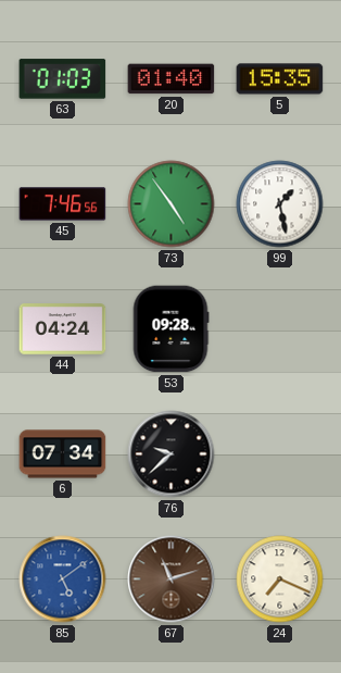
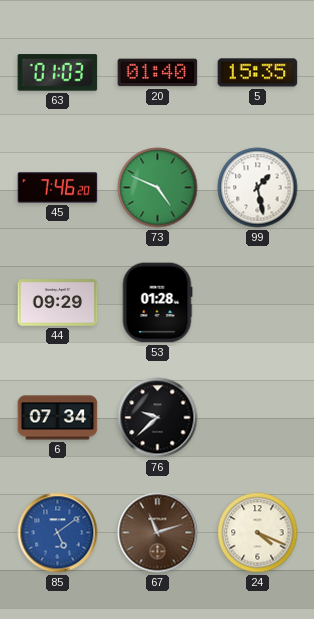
45: 7:46:56 -> 7:46:20
73: 4:54 -> 4:49
44: 04:24 -> 09:29
53: 09:28 -> 01:28
24: 7:19 -> 4:19
